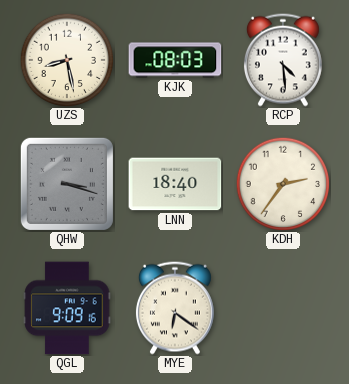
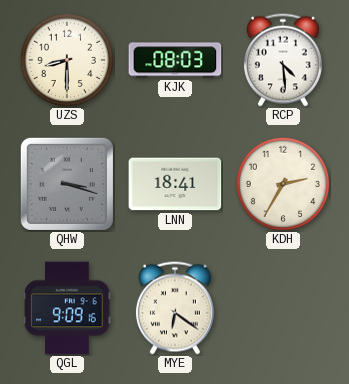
UZS: 8:28 -> 8:30
LNN: 18:40 -> 18:41
KDH: 2:36 -> 2:35
